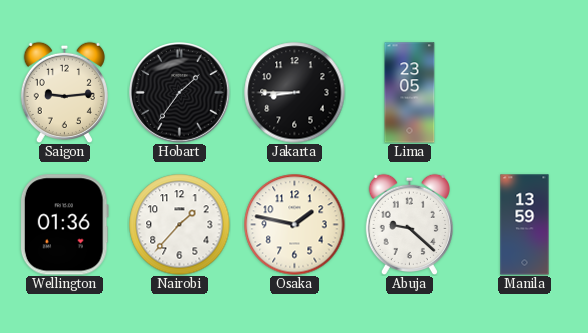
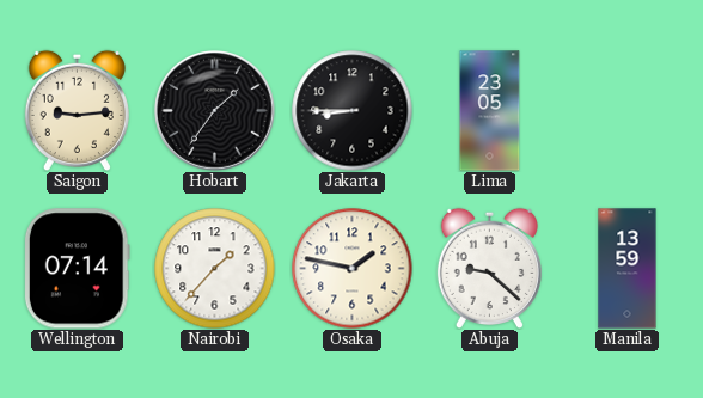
Wellington: 01:36 -> 07:14
